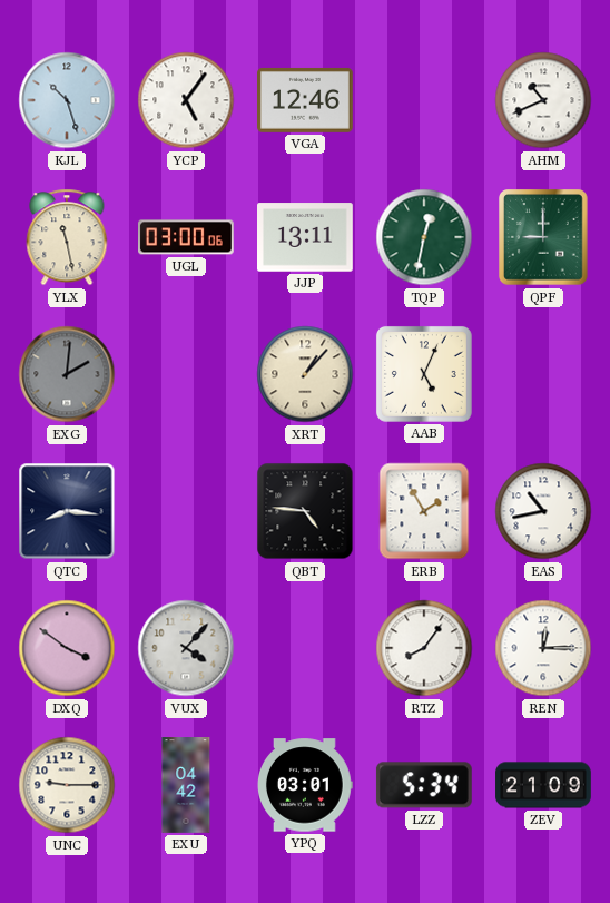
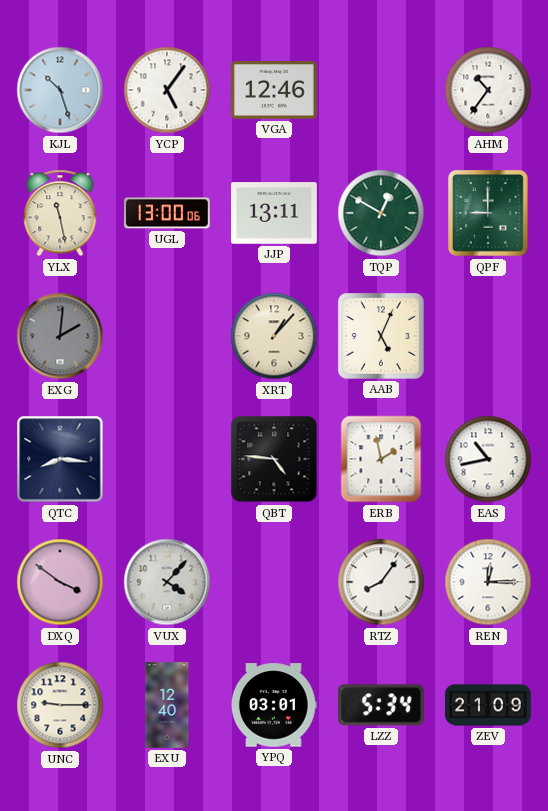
AHM: 10:41 -> 10:36
UGL: 03:00 -> 13:00
TQP: 12:32 -> 12:50
ERB: 1:55 -> 1:58
EXU: 04:42 -> 12:40
